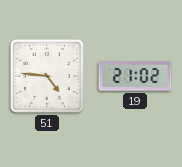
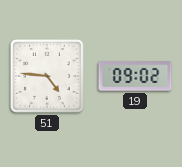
19: 21:02 -> 09:02
